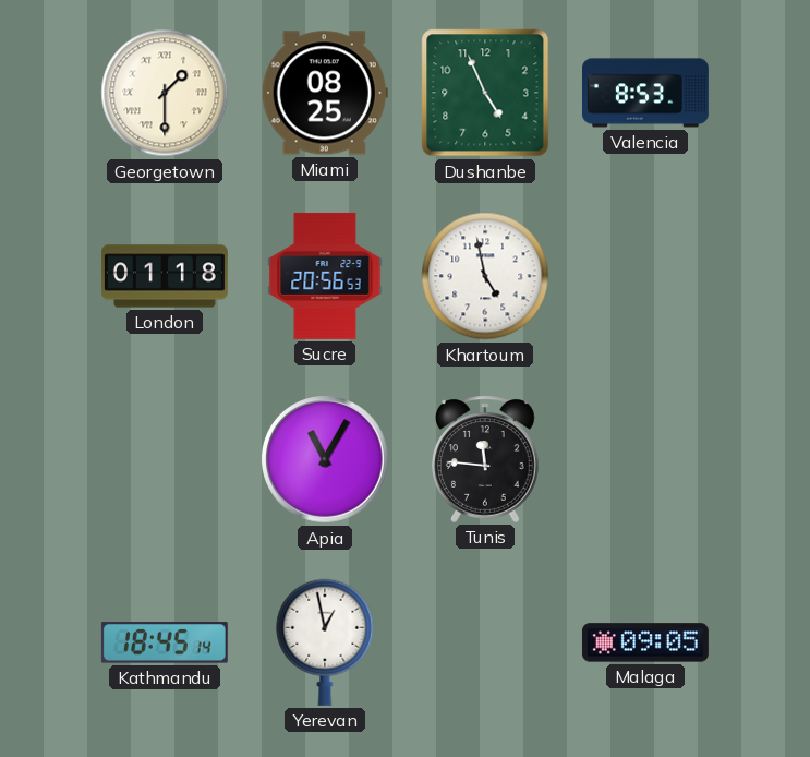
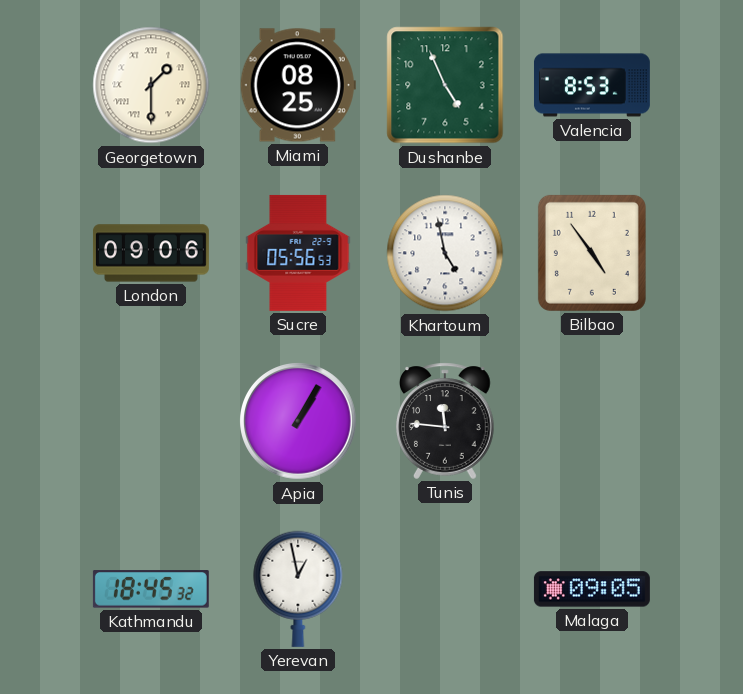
London: 01:18 -> 09:06
Sucre: 20:56 -> 05:56
Bilbao: none -> 4:54
Apia: 11:05 -> 1:05
Kathmandu: 18:45:14 -> 18:45:32
